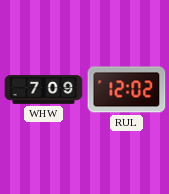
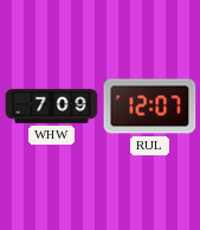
RUL: 12:02 -> 12:07
